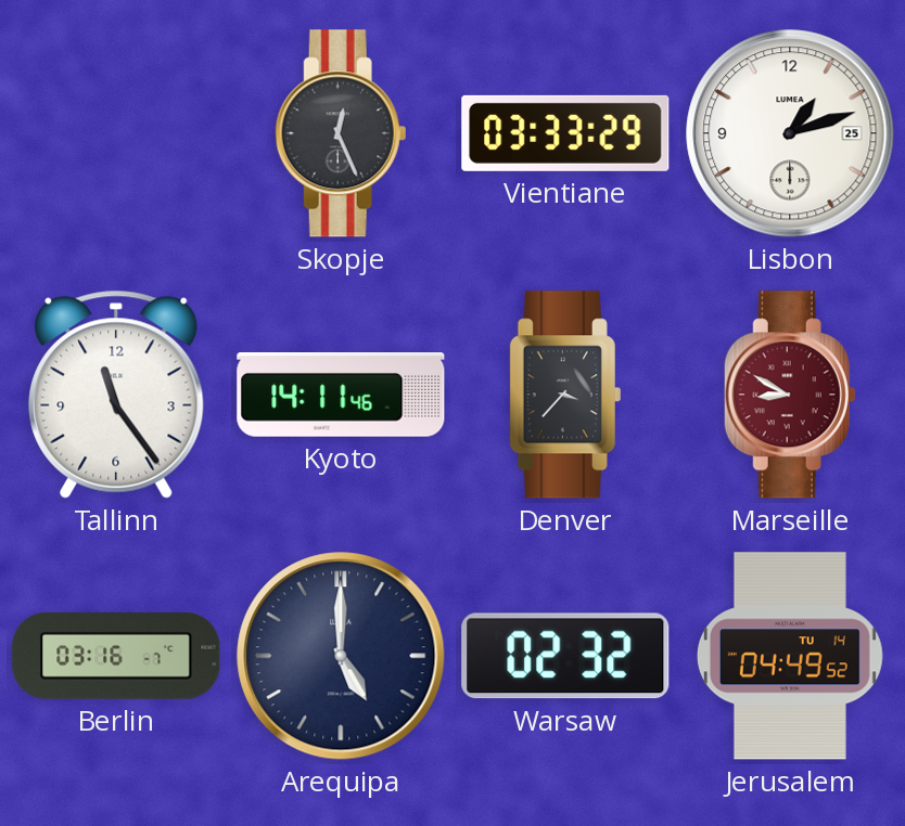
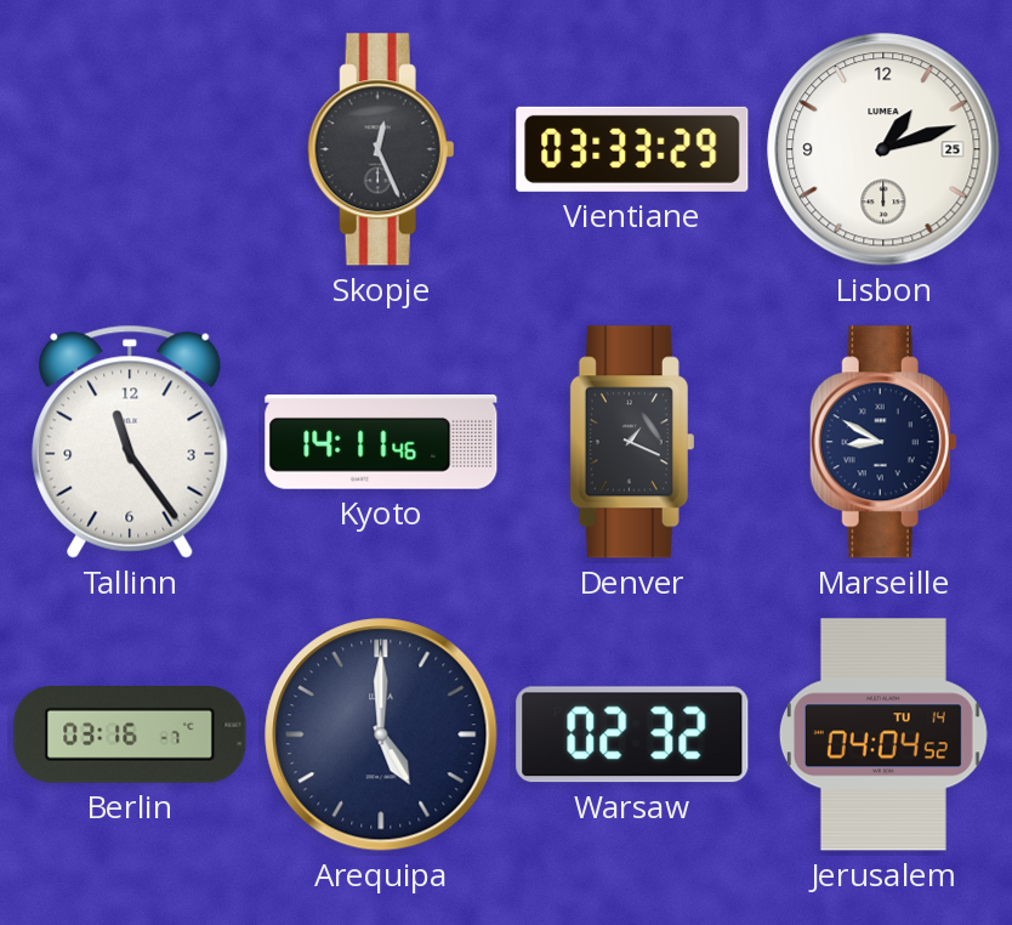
Denver: 3:37 -> 1:19
Marseille dial: burgundy -> navy
Jerusalem: 04:49 -> 04:04
